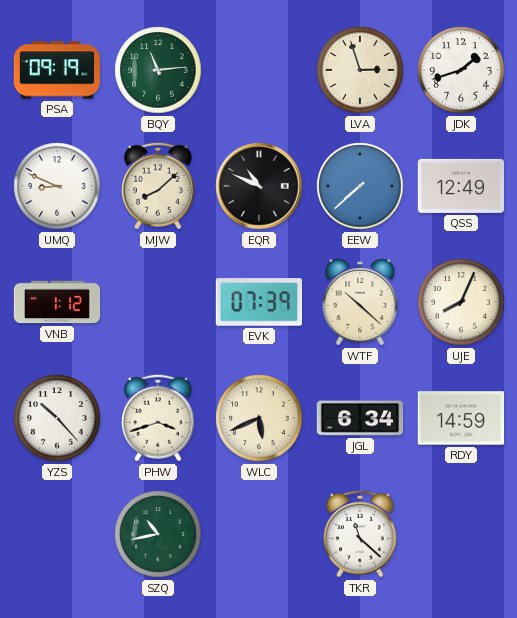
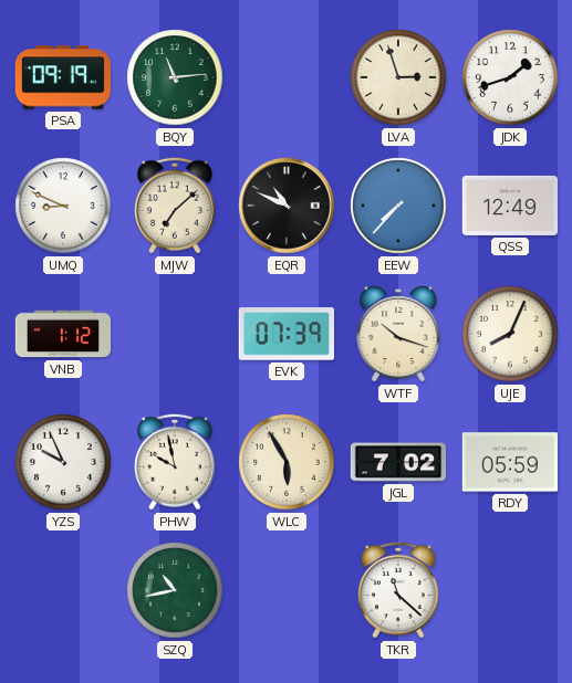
MJW: 8:08 -> 7:08
EEW: 7:38 -> 7:37
WTF: 10:22 -> 10:18
YZS: 10:23 -> 9:56
PHW: 3:42 -> 9:58
WLC: 5:41 -> 5:55
JGL: 6:34 -> 7:02
RDY: 14:59 -> 05:59
